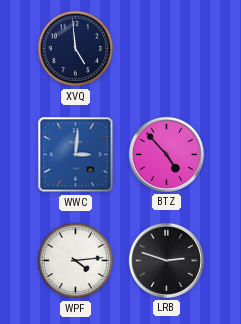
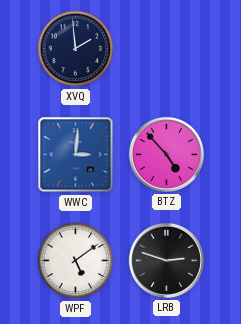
XVQ: 4:59 -> 1:59
WPF: 4:14 -> 5:09
